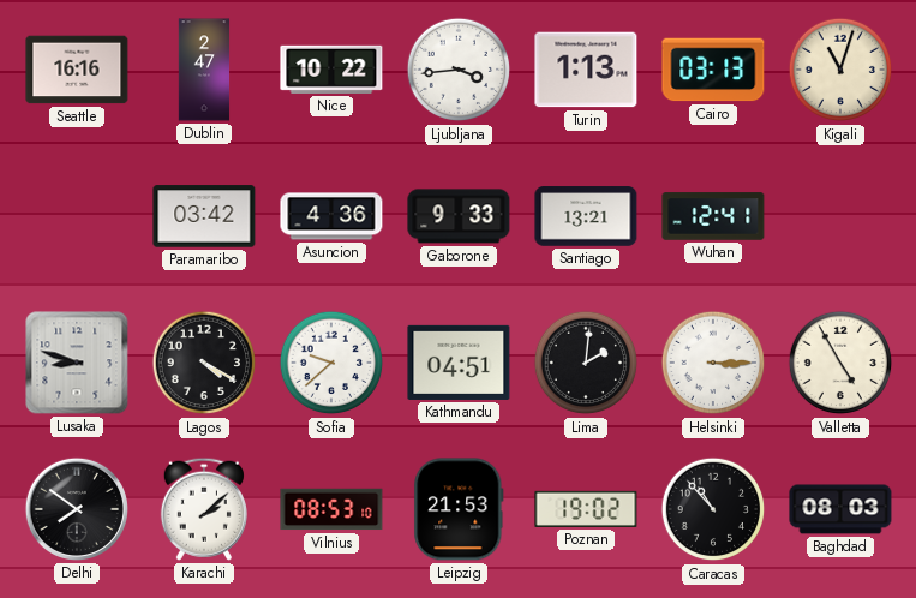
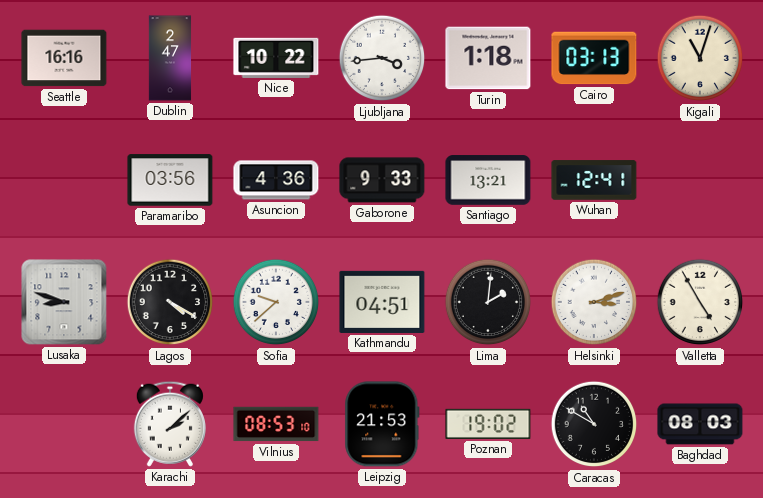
Turin: 1:13 -> 1:18
Paramaribo: 03:42 -> 03:56
Helsinki: 3:15 -> 3:12
Delhi: 7:51 -> none
Caracas: 10:53 -> 10:50
